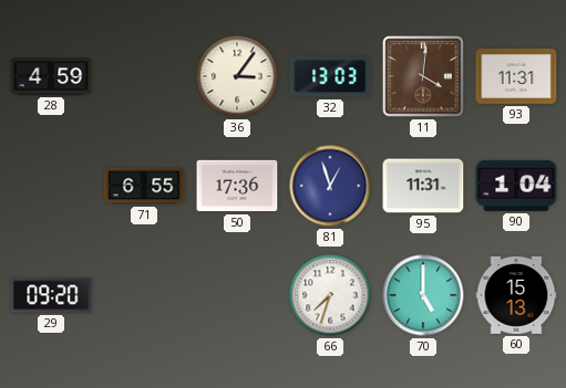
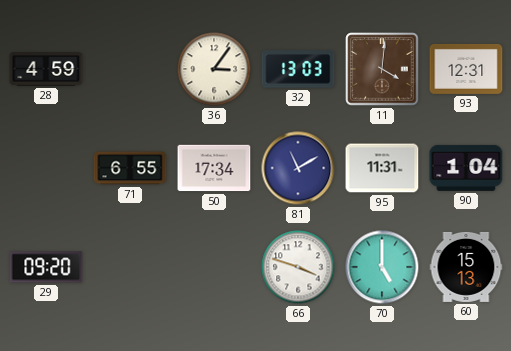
93: 11:31 -> 12:31
50: 17:36 -> 17:34
81: 12:57 -> 11:10
66: 7:33 -> 3:48
